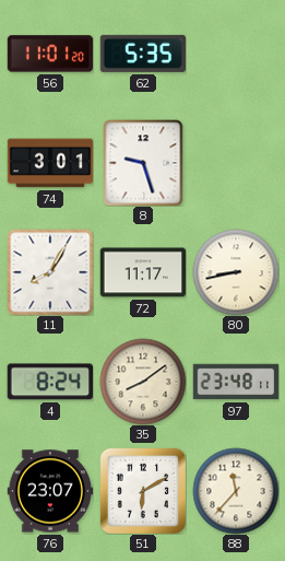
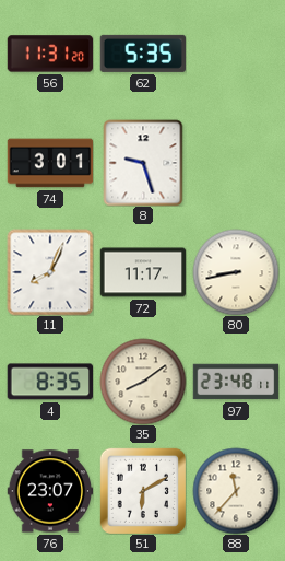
56: 11:01 -> 11:31
11: 8:05 -> 8:04
4: 8:24 -> 8:35
